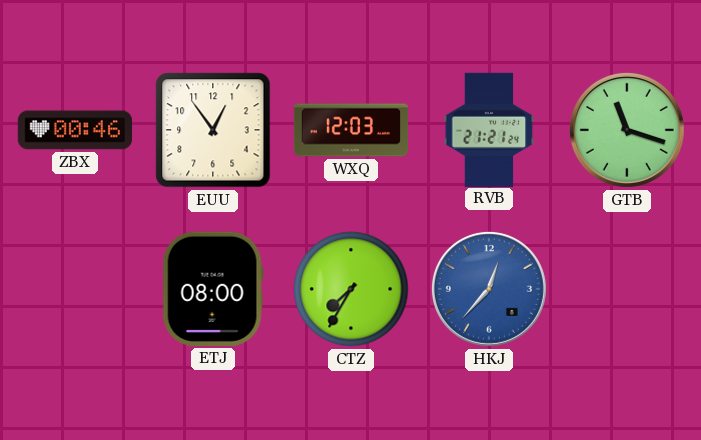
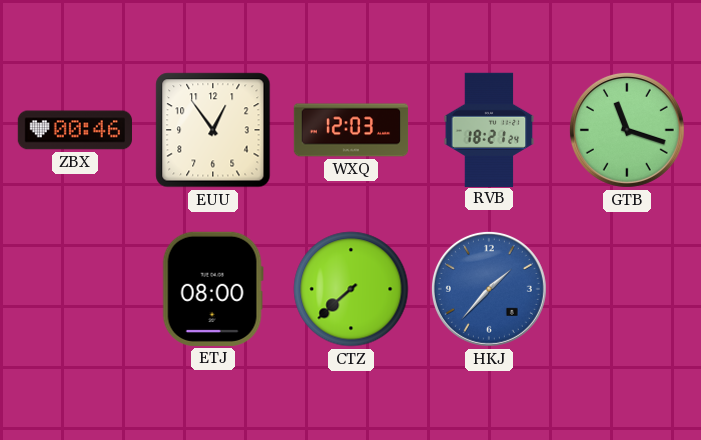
RVB: 21:21 -> 18:21
CTZ: 7:35 -> 7:38
HKJ: 12:37 -> 1:37
